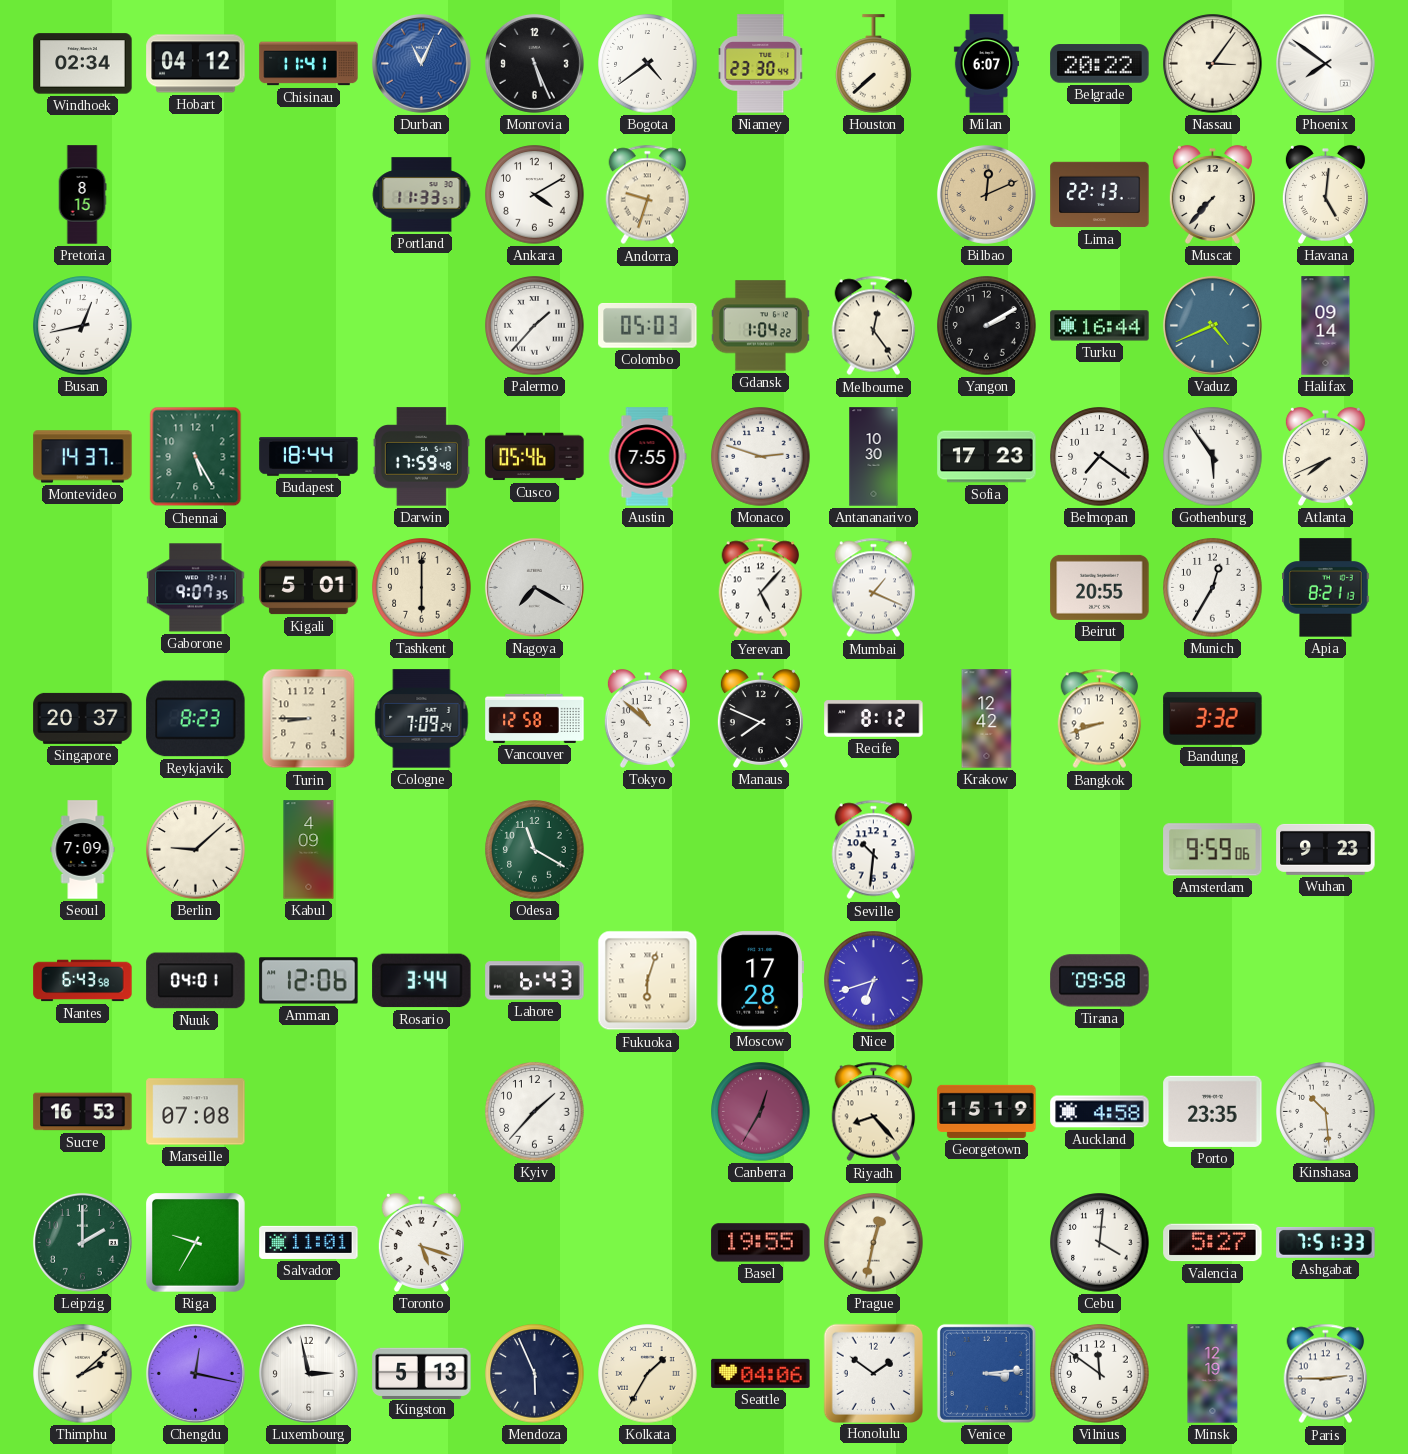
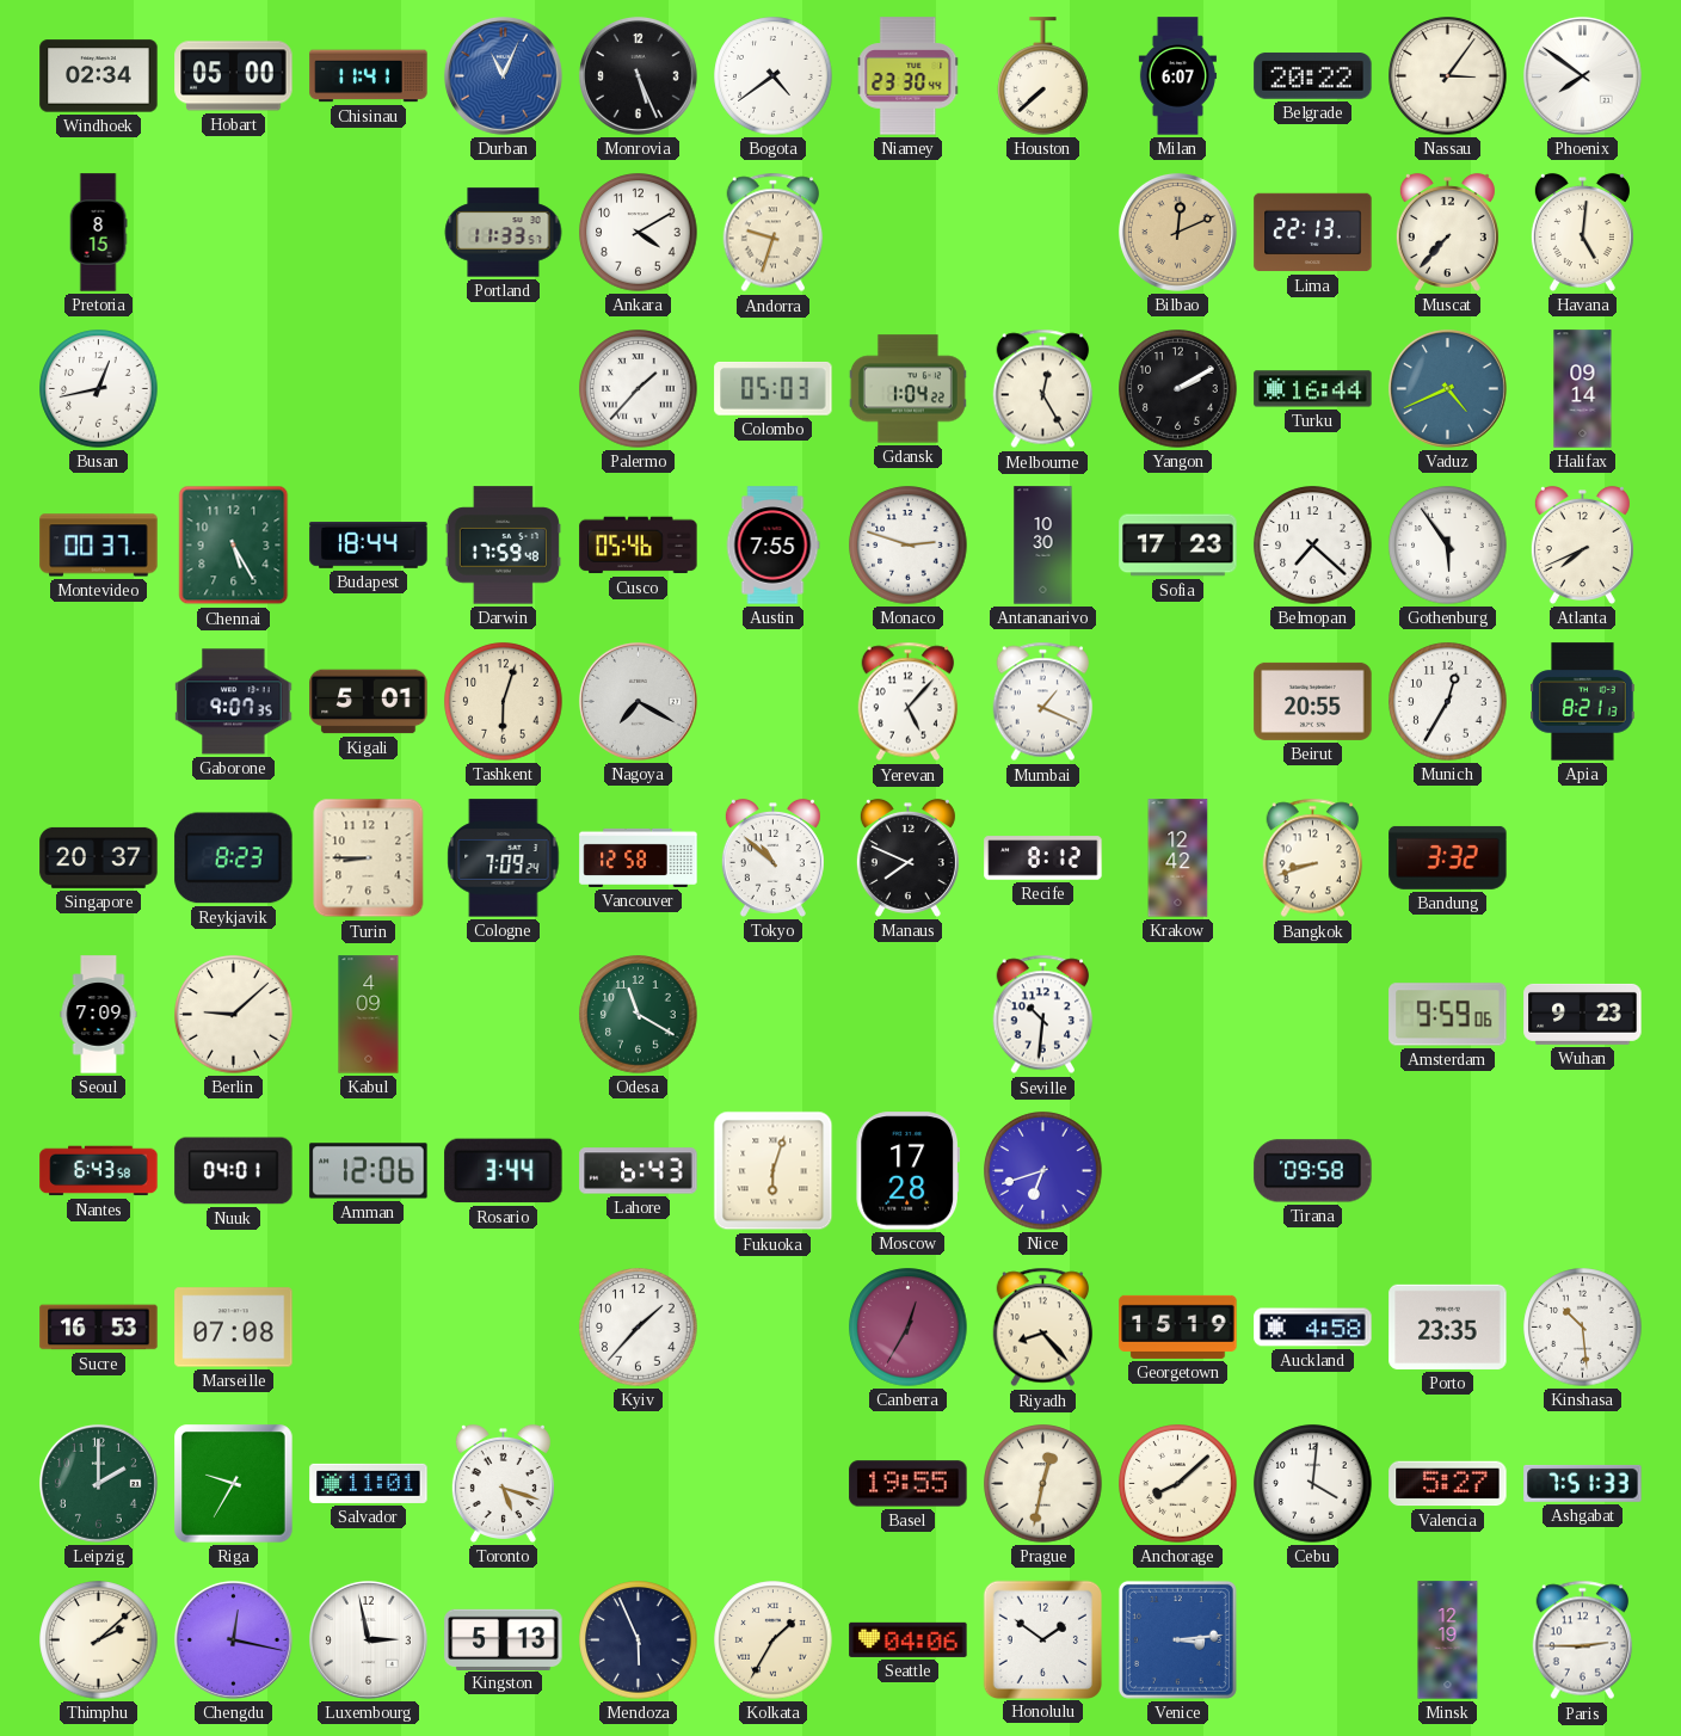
Hobart: 04:12 -> 05:00
Melbourne: 12:24 -> 12:25
Montevideo: 14:37 -> 00:37
Belmopan: 7:21 -> 7:22
Tashkent: 6:00 -> 6:03
Anchorage: none -> 8:08
Vilnius: 11:51 -> none
